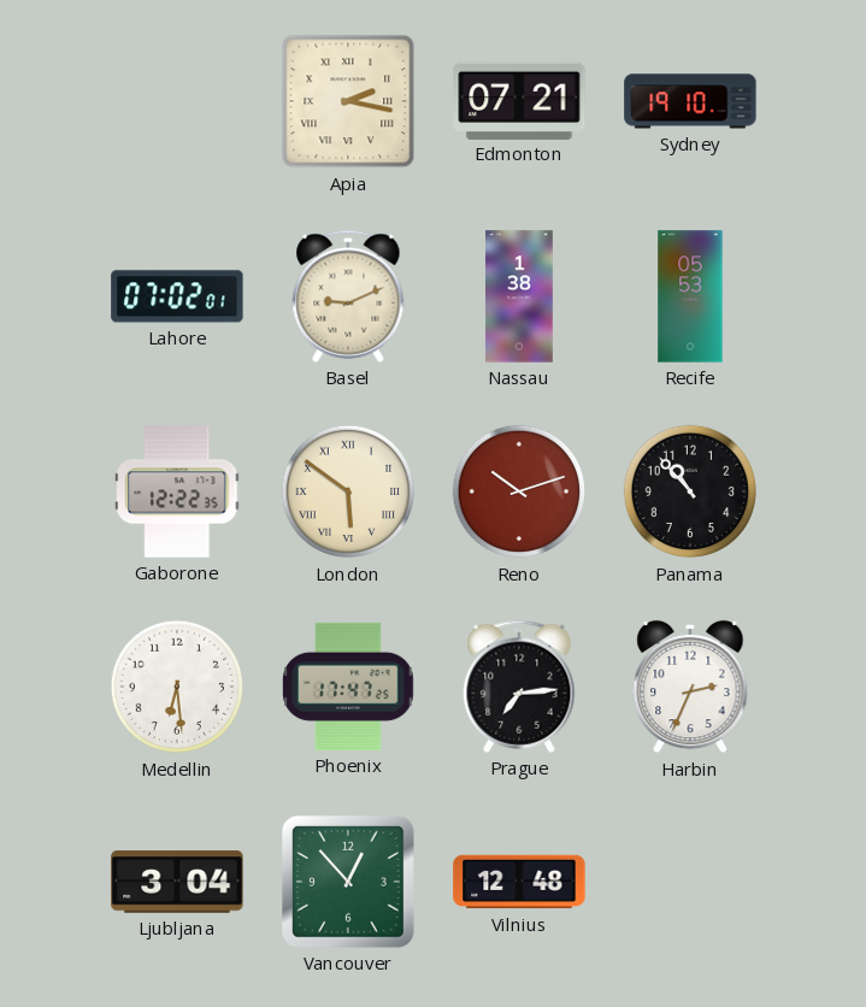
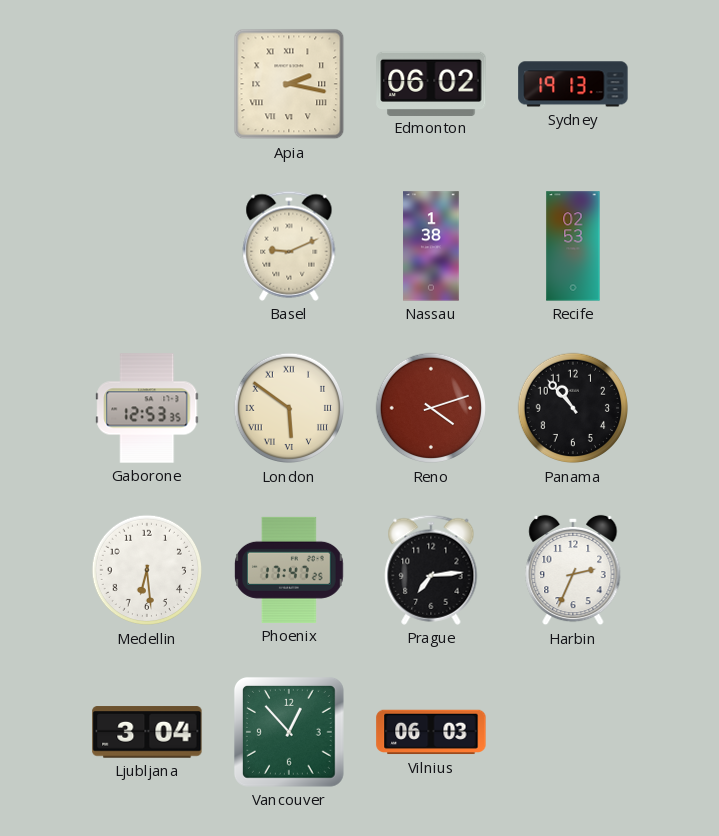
Edmonton: 07:21 -> 06:02
Sydney: 19:10 -> 19:13
Lahore: 07:02 -> none
Recife: 05:53 -> 02:53
Gaborone: 12:22 -> 12:53
Reno: 10:12 -> 4:12
Vilnius: 12:48 -> 06:03
